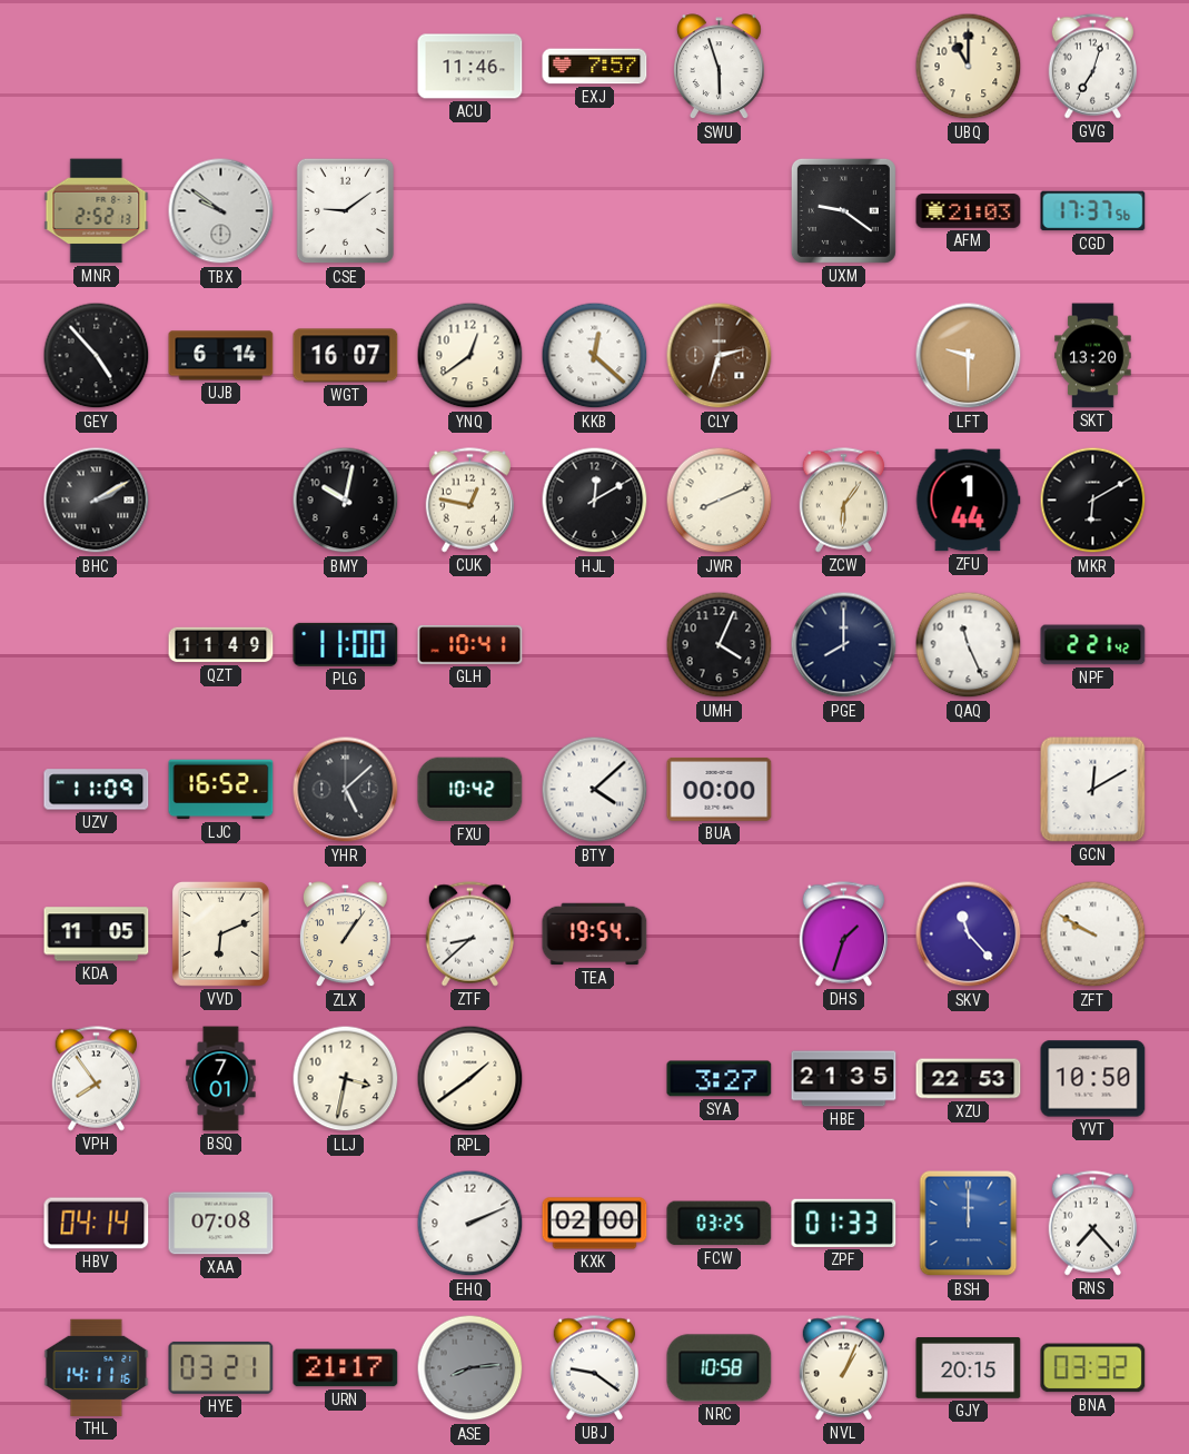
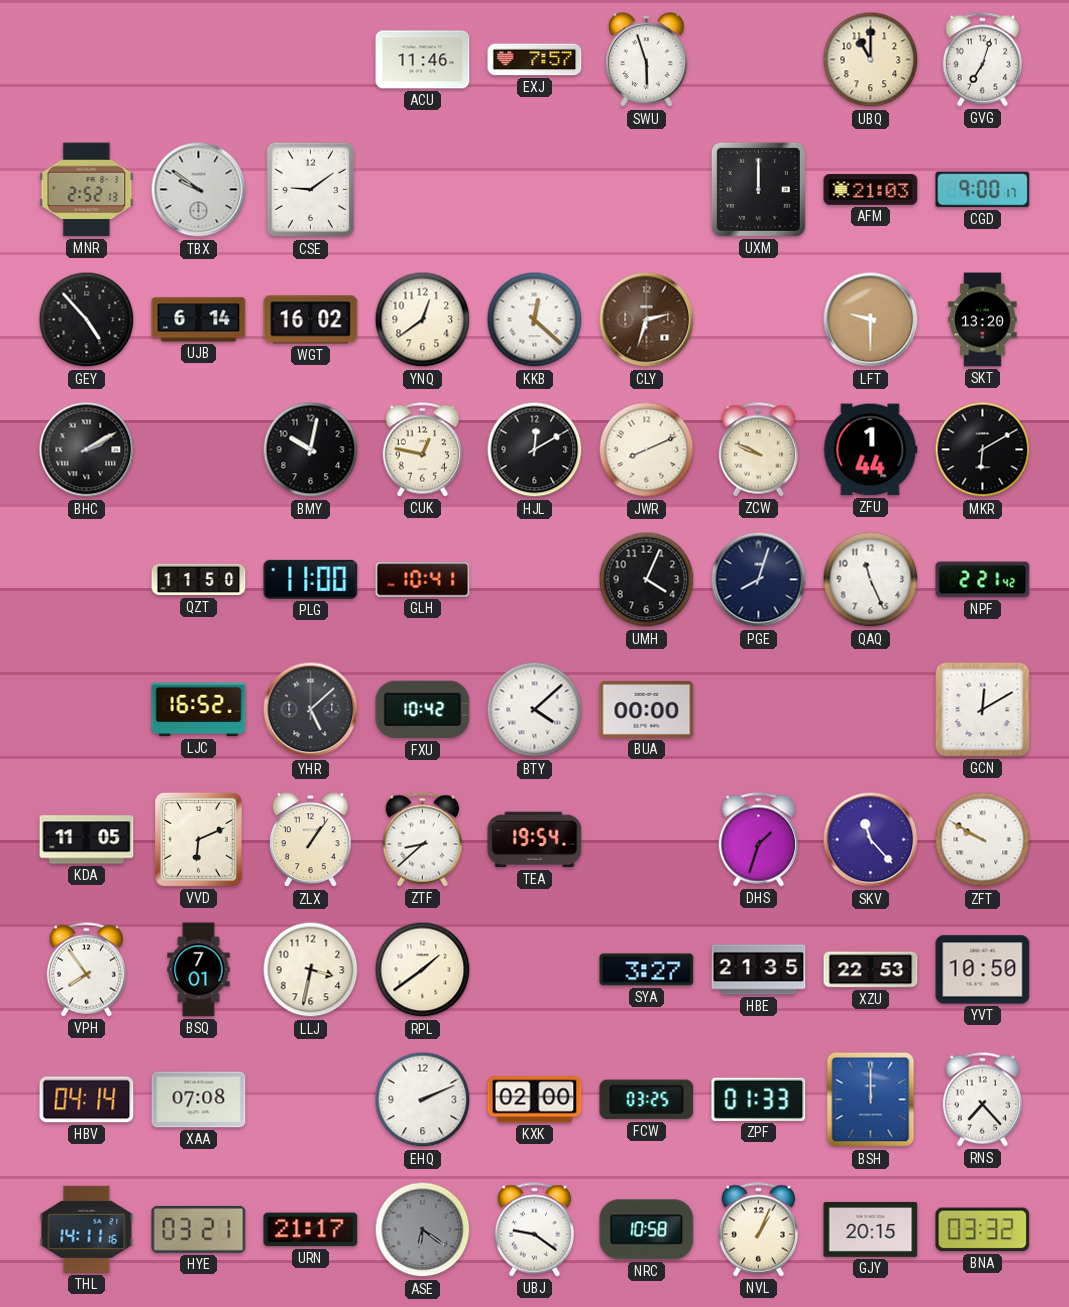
UXM: 9:21 -> 12:00
CGD: 17:37 -> 9:00
WGT: 16:07 -> 16:02
ZCW: 6:06 -> 9:49
QZT: 11:49 -> 11:50
PGE: 8:00 -> 8:03
UZV: 11:09 -> none
ASE: 8:14 -> 6:21
